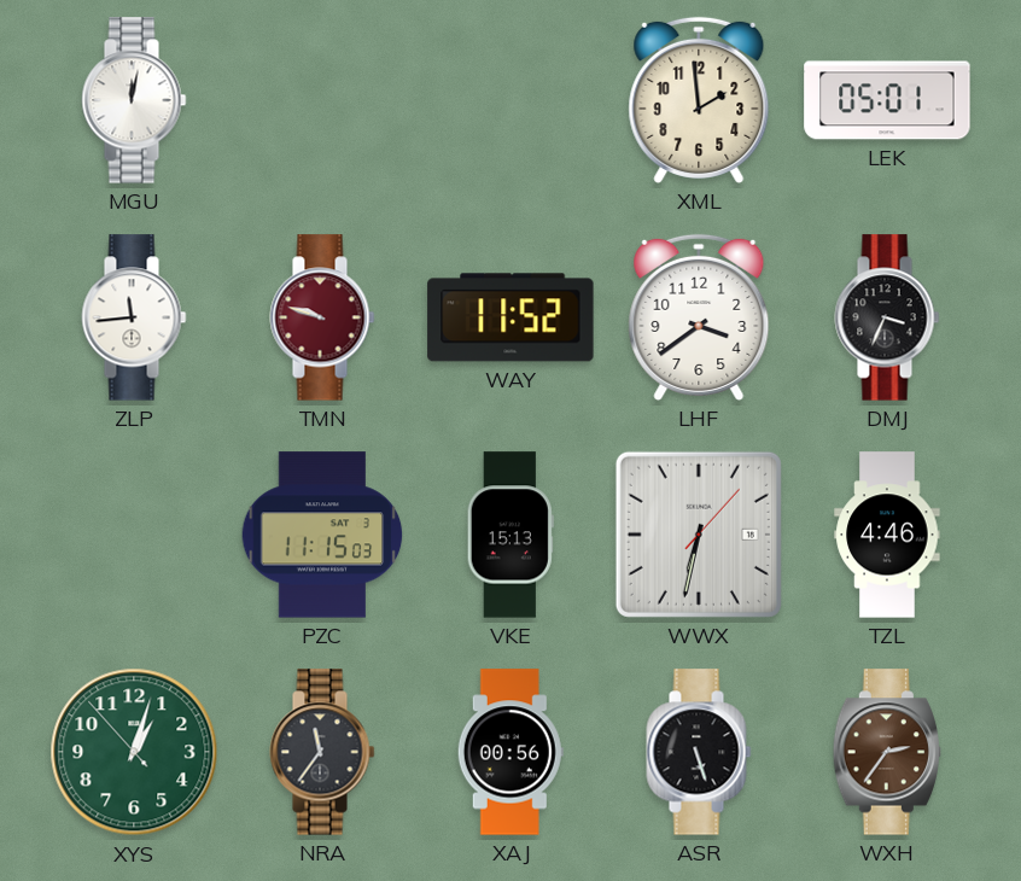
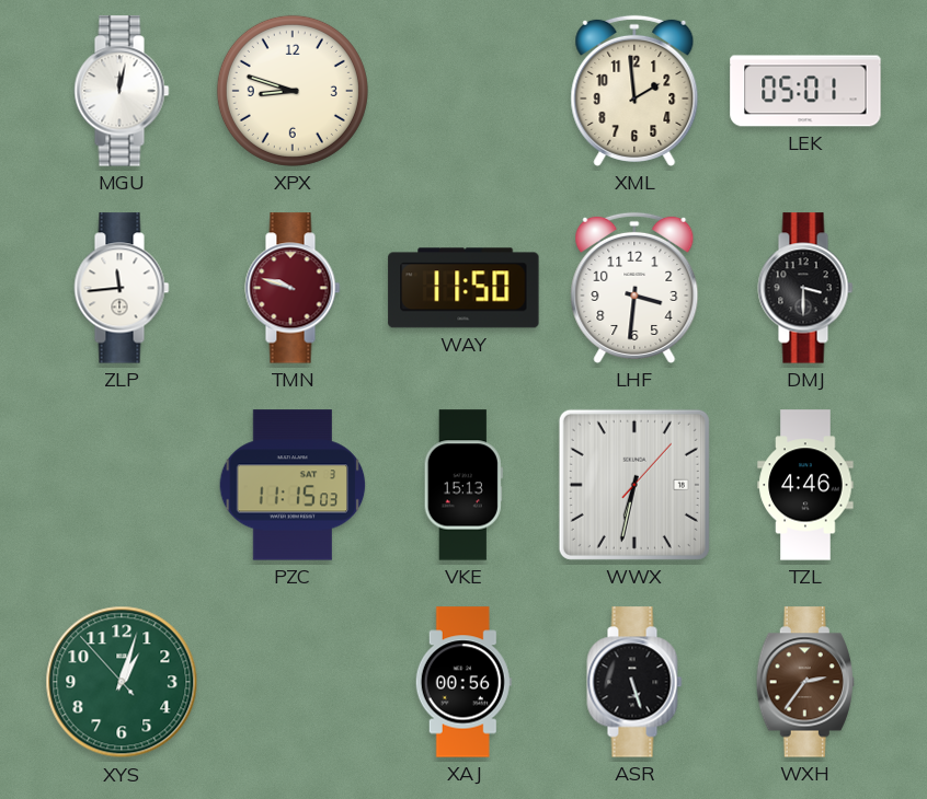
XPX: none -> 8:48
WAY: 11:52 -> 11:50
LHF: 3:39 -> 3:31
DMJ: 3:34 -> 3:30
NRA: 11:36 -> none
